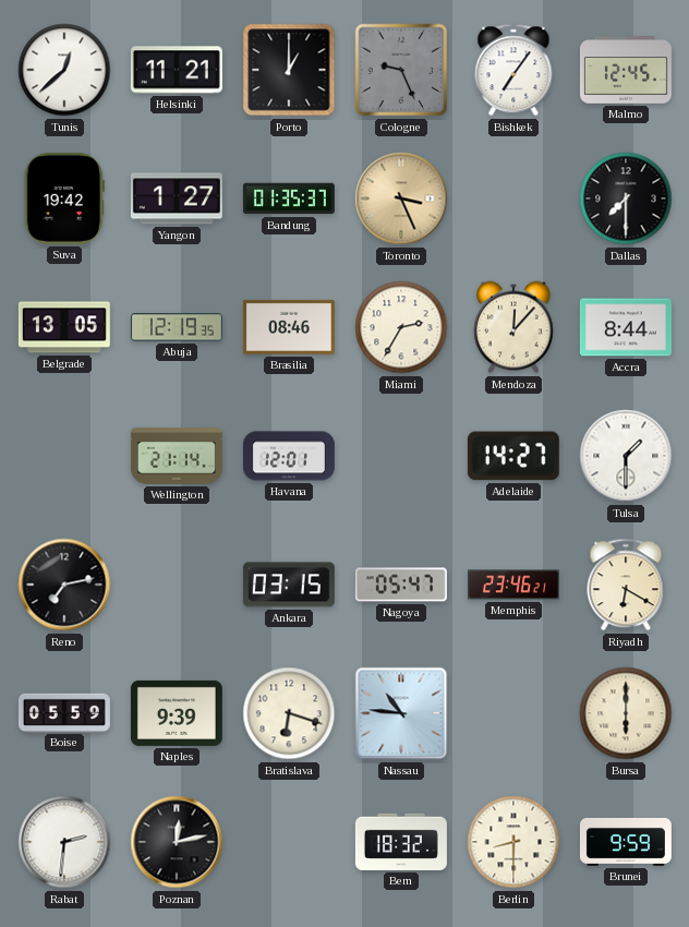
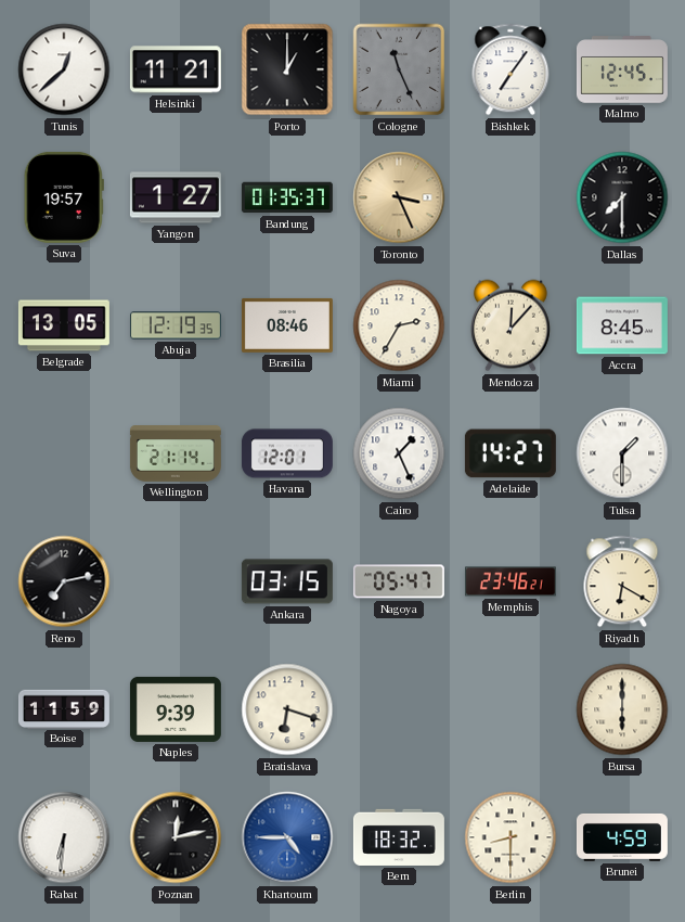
Cologne: 9:26 -> 11:26
Suva: 19:42 -> 19:57
Accra: 8:44 -> 8:45
Cairo: none -> 1:26
Boise: 05:59 -> 11:59
Nassau: 10:46 -> none
Rabat: 2:31 -> 6:31
Khartoum: none -> 4:45
Brunei: 9:59 -> 4:59
